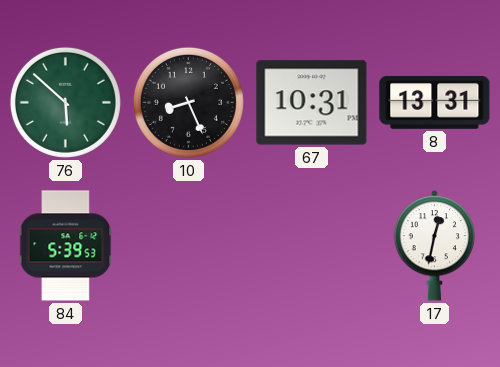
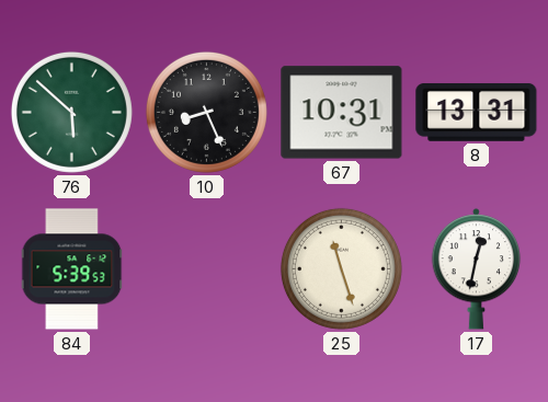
25: none -> 11:27
